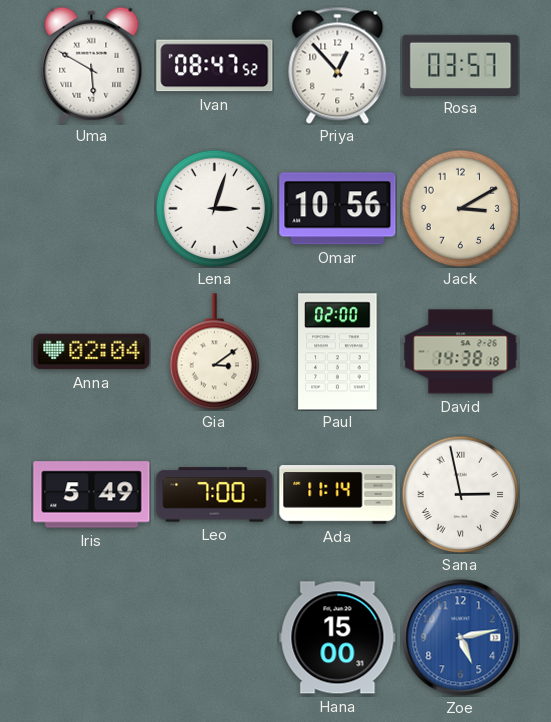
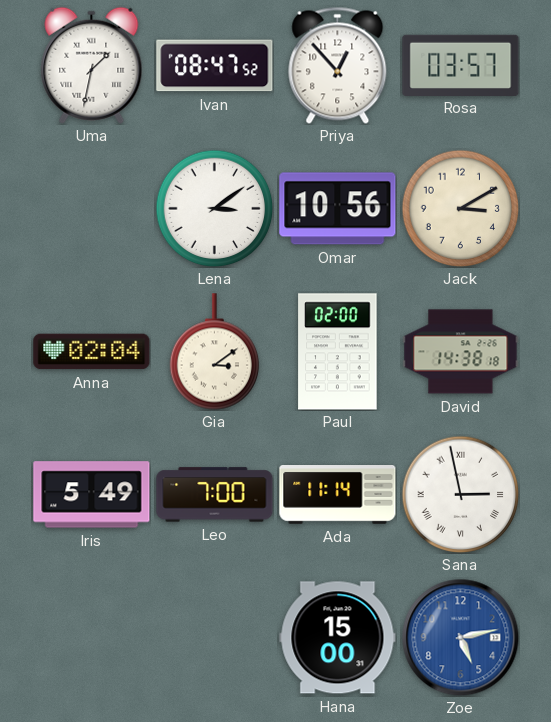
Uma: 5:50 -> 1:32
Lena: 3:03 -> 3:09
